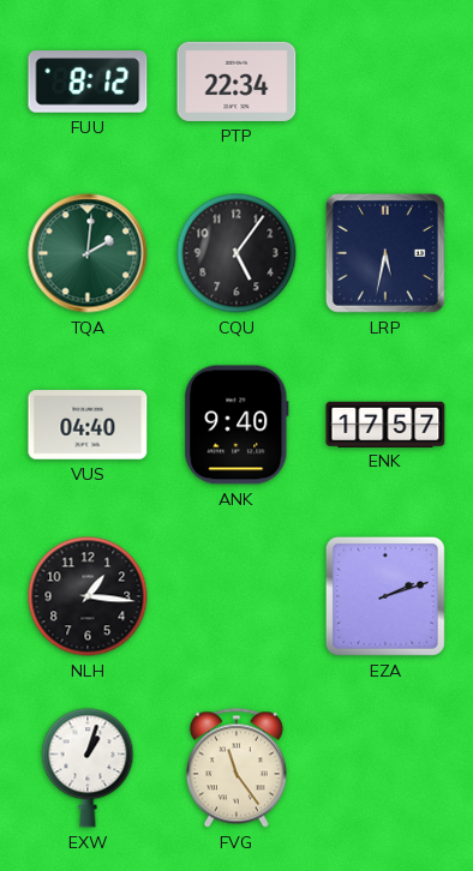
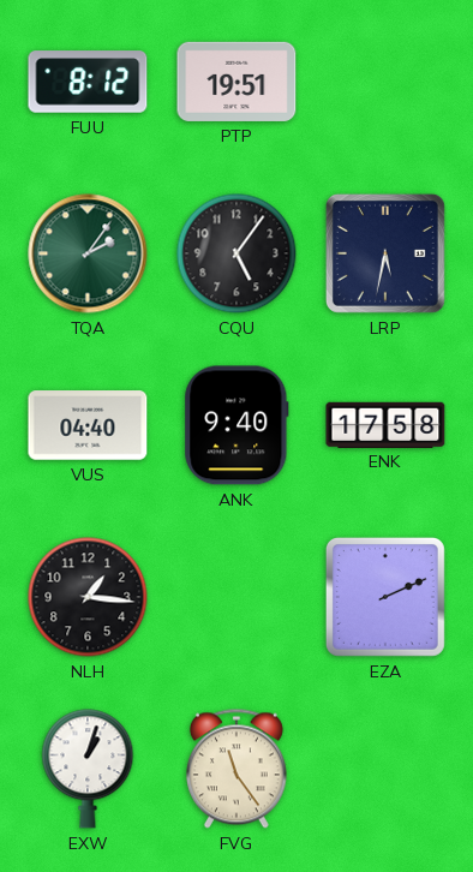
PTP: 22:34 -> 19:51
TQA: 2:01 -> 2:06
ENK: 17:57 -> 17:58
EZA: 2:12 -> 2:11
